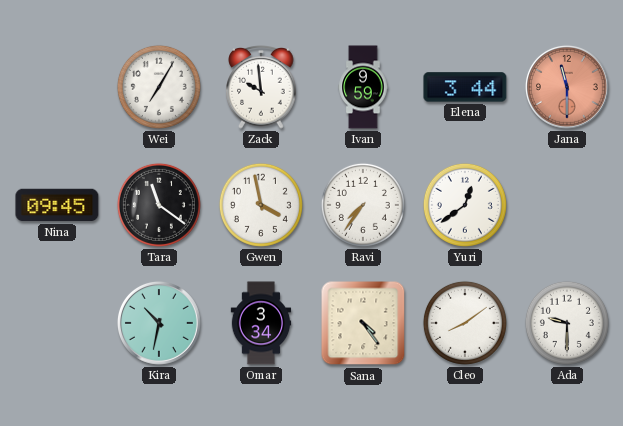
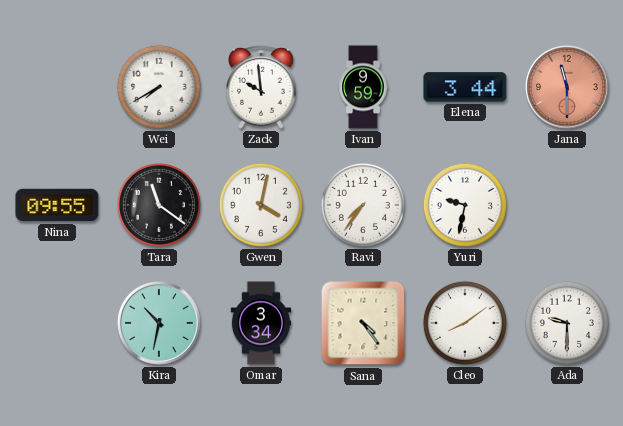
Wei: 7:05 -> 7:40
Nina: 09:45 -> 09:55
Gwen: 3:58 -> 4:02
Yuri: 12:39 -> 9:32
